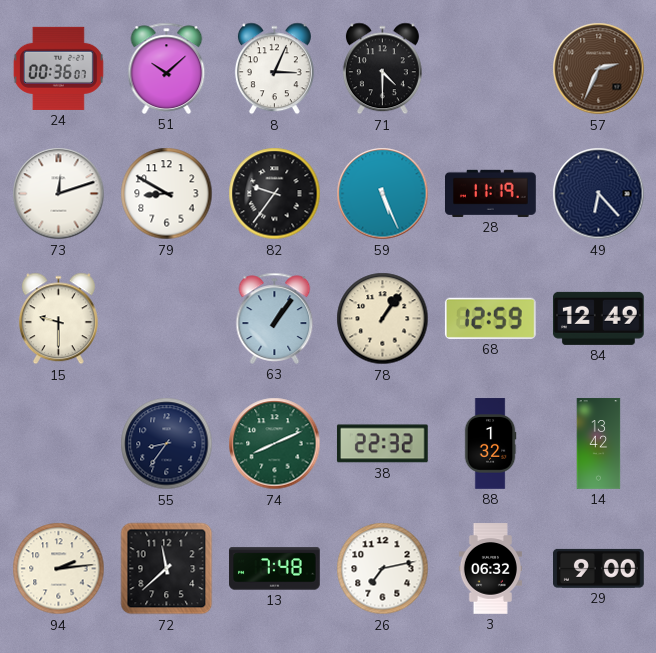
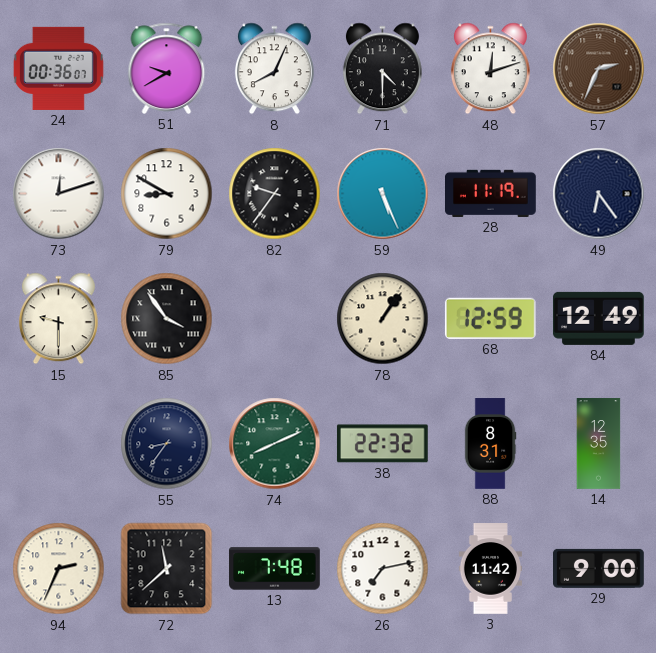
51: 10:08 -> 9:40
8: 3:04 -> 8:04
48: none -> 12:12
49: 6:23 -> 6:24
85: none -> 3:54
63: 1:06 -> none
88: 1:32 -> 8:31
14: 13:42 -> 12:35
94: 2:14 -> 2:34
3: 06:32 -> 11:42
